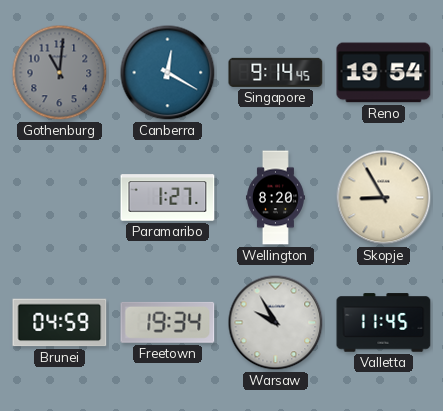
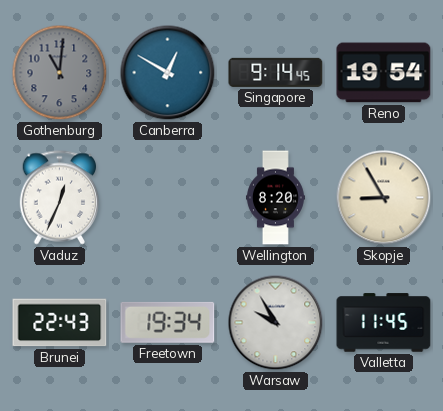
Canberra: 12:20 -> 12:50
Vaduz: none -> 12:34
Paramaribo: 1:27 -> none
Brunei: 04:59 -> 22:43
